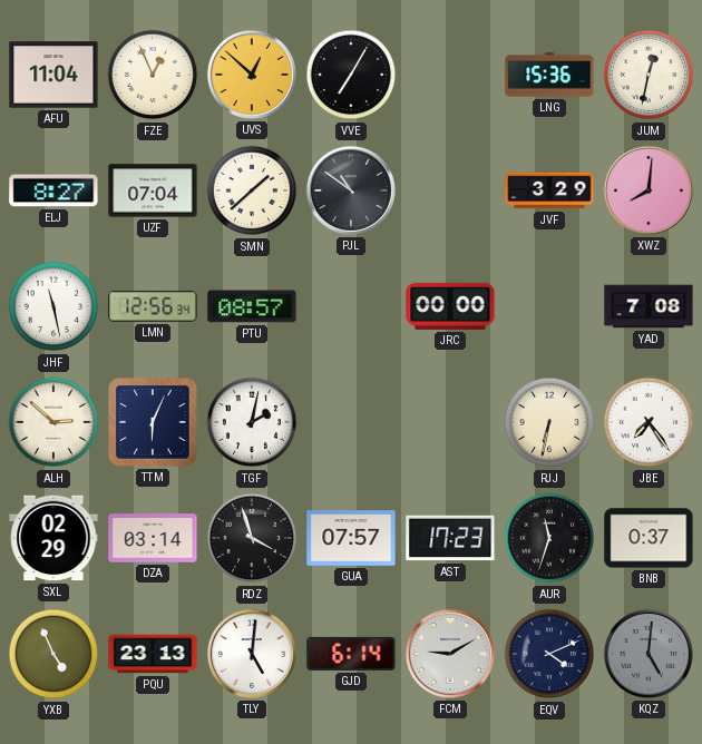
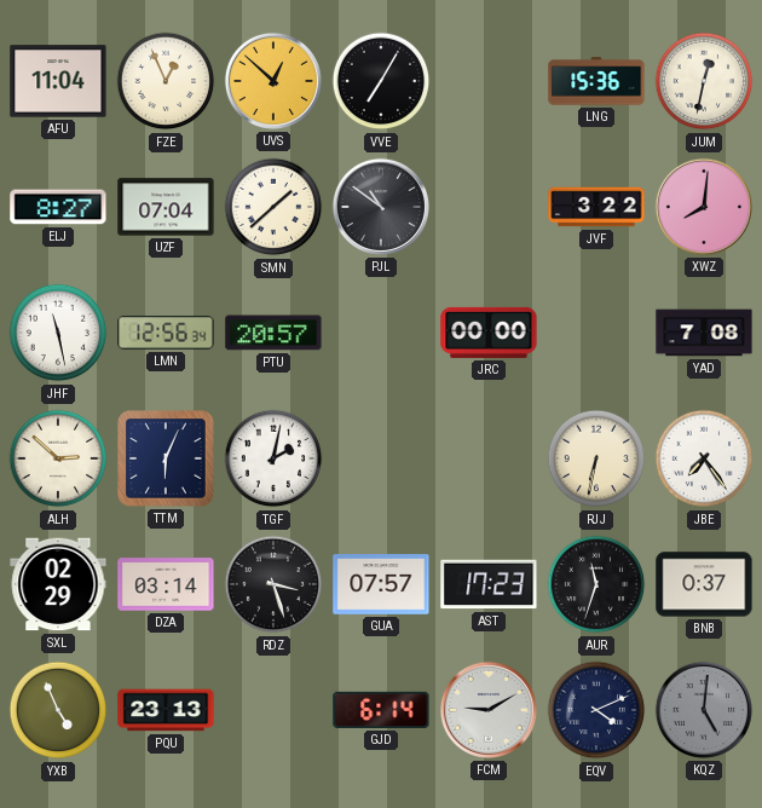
JVF: 3:29 -> 3:22
PTU: 08:57 -> 20:57
RDZ: 3:57 -> 3:27
TLY: 5:01 -> none
